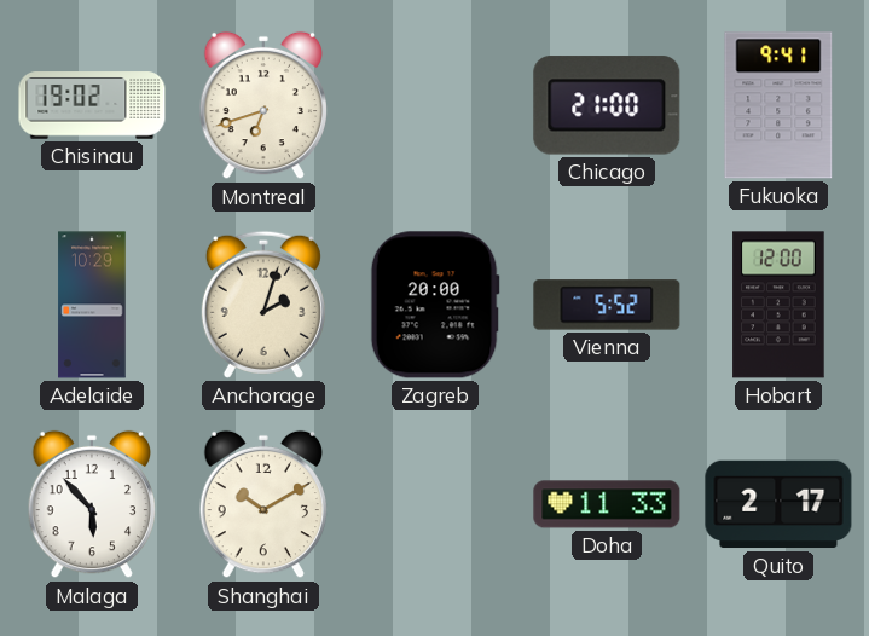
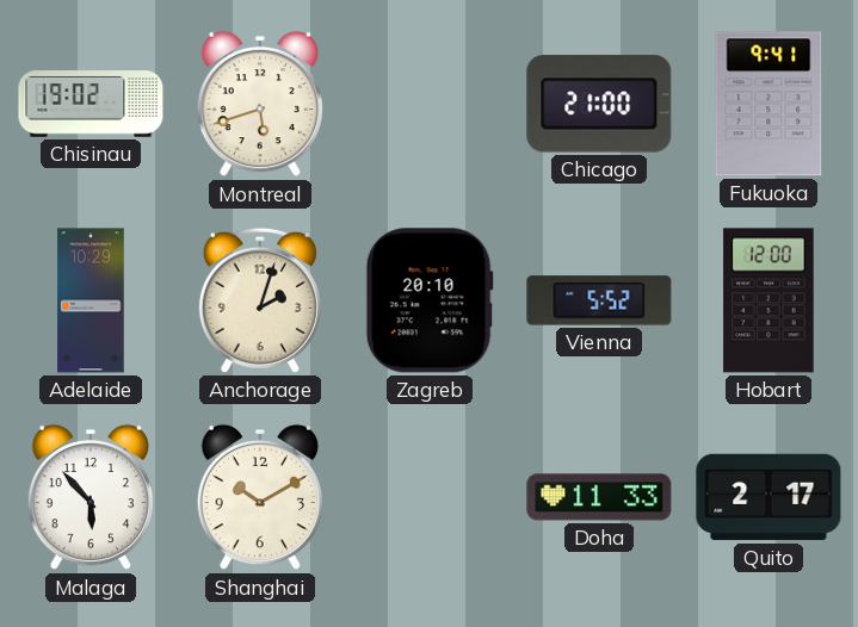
Montreal: 6:42 -> 5:42
Zagreb: 20:00 -> 20:10
